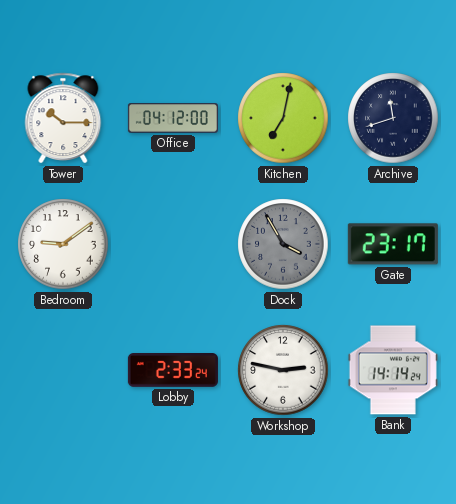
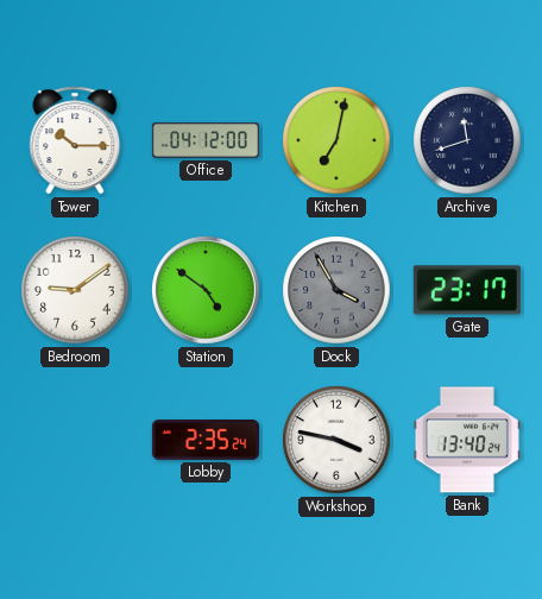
Station: none -> 4:51
Lobby: 2:33 -> 2:35
Workshop: 2:47 -> 3:47
Bank: 14:14 -> 13:40
